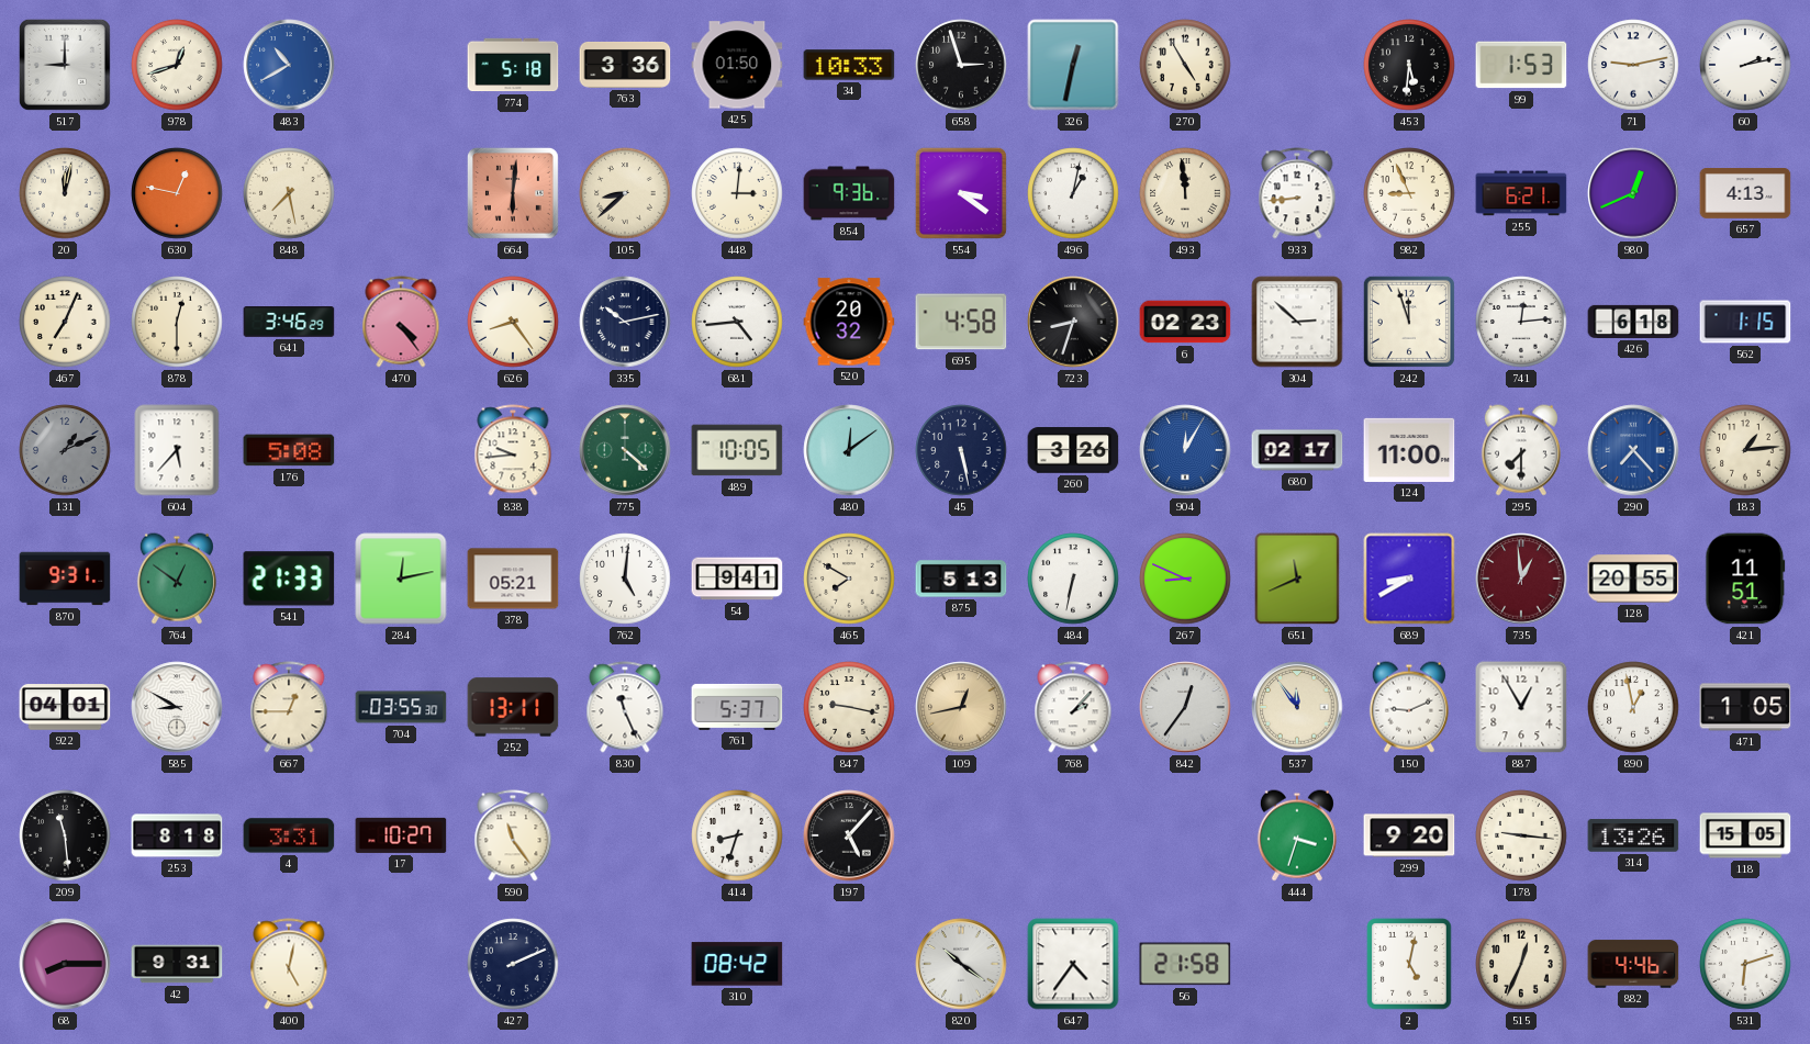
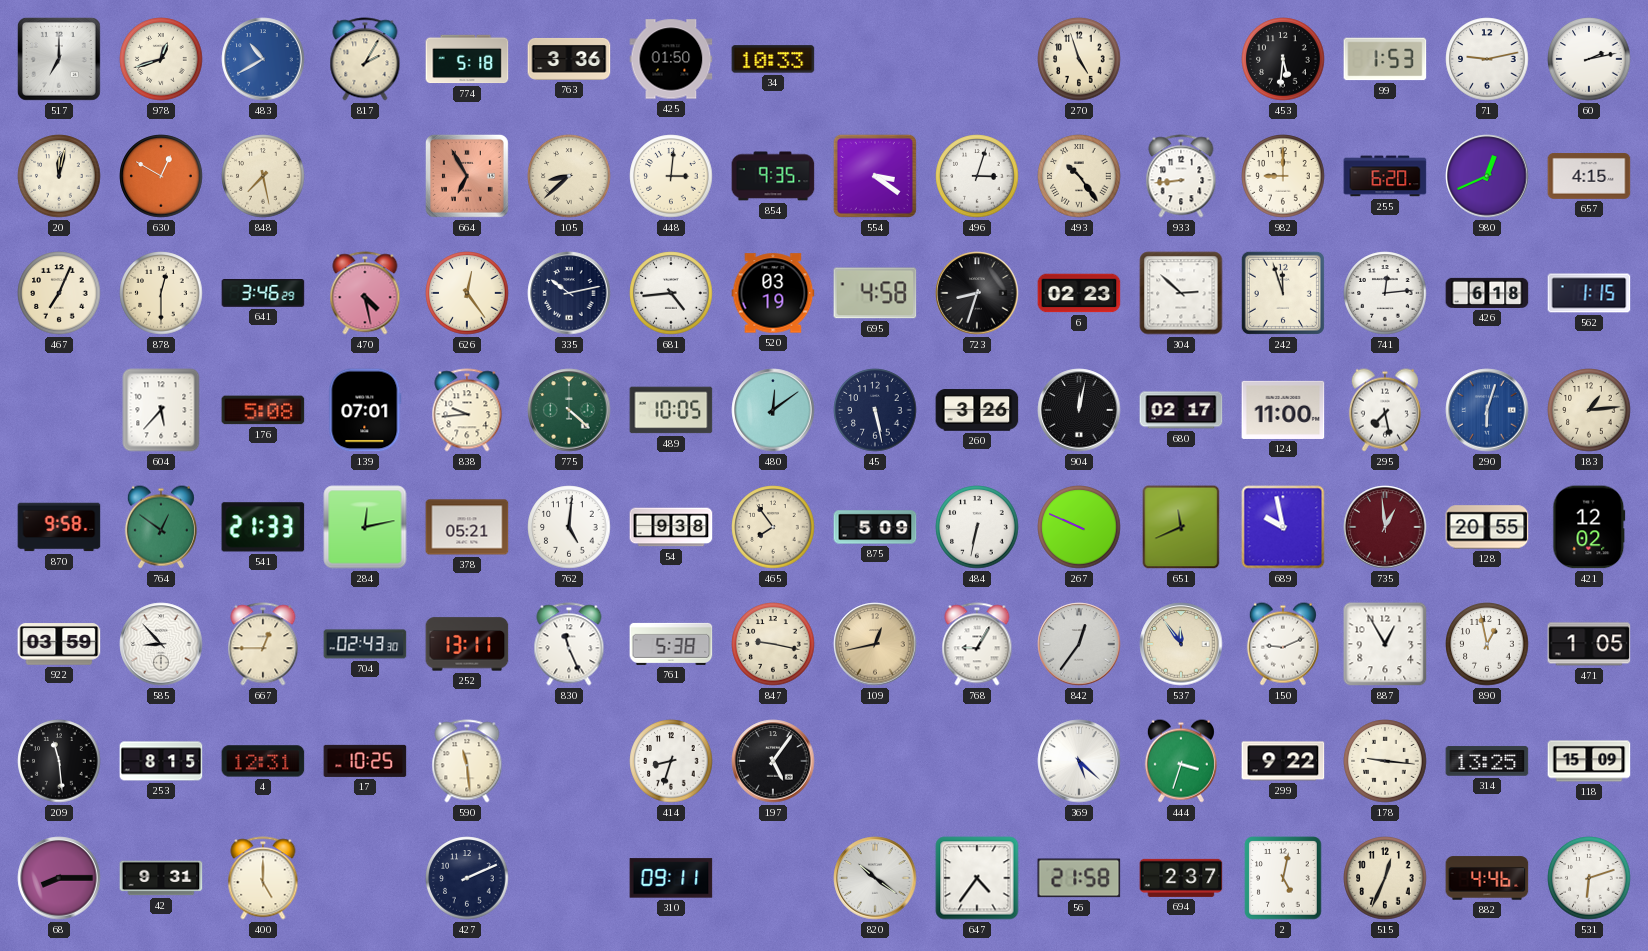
517: 9:00 -> 7:00
817: none -> 2:05
658: 2:57 -> none
326: 12:32 -> none
270: 4:55 -> 4:57
630: 12:47 -> 12:50
664: 6:01 -> 6:55
854: 9:36 -> 9:35
496: 1:02 -> 3:03
493: 11:59 -> 10:24
982: 8:56 -> 9:00
255: 6:21 -> 6:20
657: 4:13 -> 4:15
470: 4:24 -> 4:28
626: 8:24 -> 12:24
520: 20:32 -> 03:19
131: 1:11 -> none
139: none -> 07:01
904: 12:05 -> 12:02
904 dial: blue -> black
295: 7:30 -> 7:28
290: 7:23 -> 6:03
870: 9:31 -> 9:58
54: 9:41 -> 9:38
465: 7:50 -> 7:54
875: 5:13 -> 5:09
267: 8:49 -> 9:49
689: 8:40 -> 9:58
421: 11:51 -> 12:02
922: 04:01 -> 03:59
585: 8:50 -> 8:53
704: 03:55 -> 02:43
761: 5:37 -> 5:38
768: 2:07 -> 9:05
253: 8:18 -> 8:15
4: 3:31 -> 12:31
17: 10:27 -> 10:25
590: 11:24 -> 11:29
197: 5:07 -> 5:06
369: none -> 5:22
299: 9:20 -> 9:22
314: 13:26 -> 13:25
118: 15:05 -> 15:09
400: 5:02 -> 5:00
310: 08:42 -> 09:11
694: none -> 2:37
